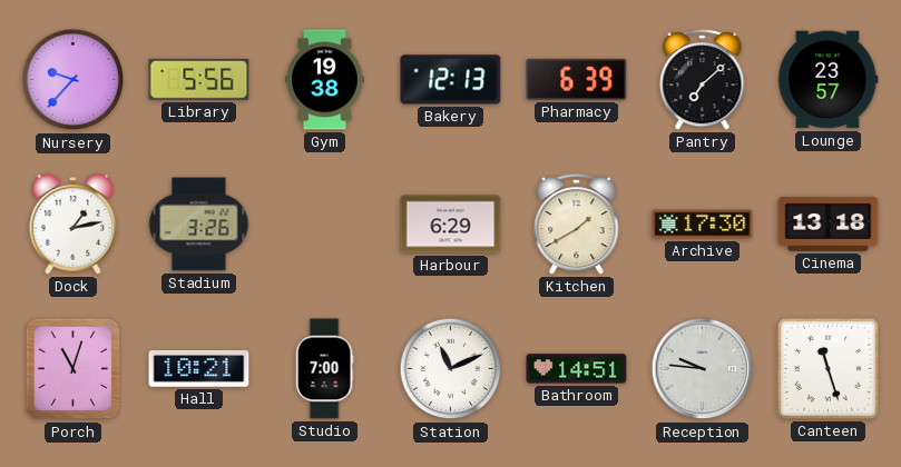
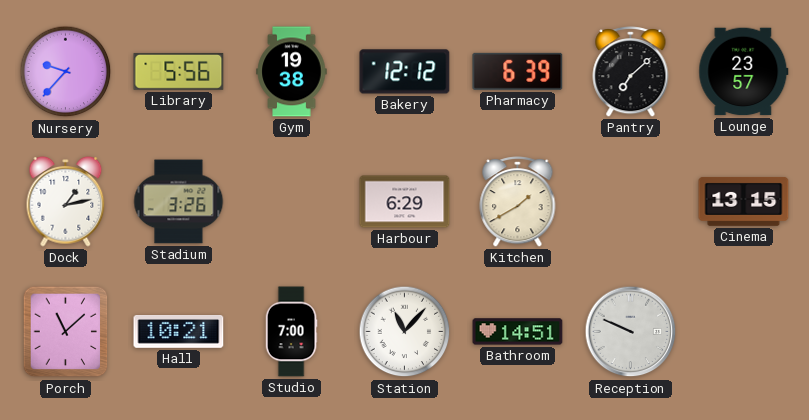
Bakery: 12:13 -> 12:12
Archive: 17:30 -> none
Cinema: 13:18 -> 13:15
Porch: 11:03 -> 11:08
Station: 11:11 -> 11:07
Reception: 9:46 -> 9:49
Canteen: 11:27 -> none
